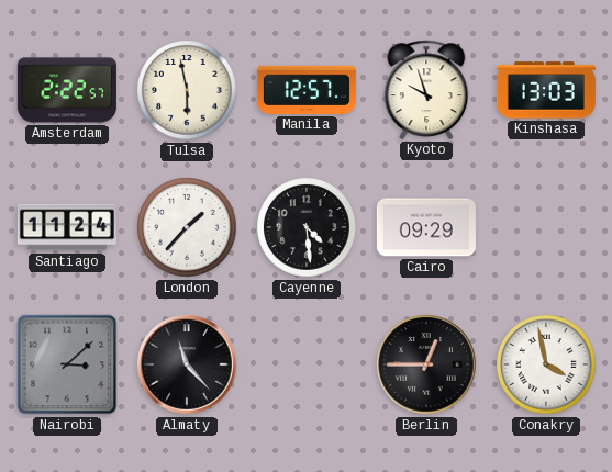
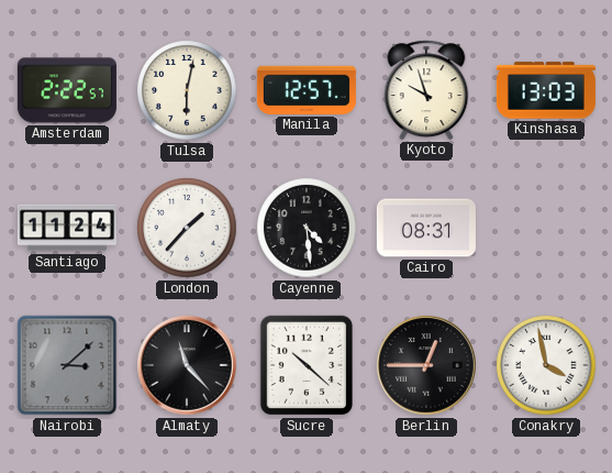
Tulsa: 5:58 -> 6:02
Cairo: 09:29 -> 08:31
Sucre: none -> 10:22
